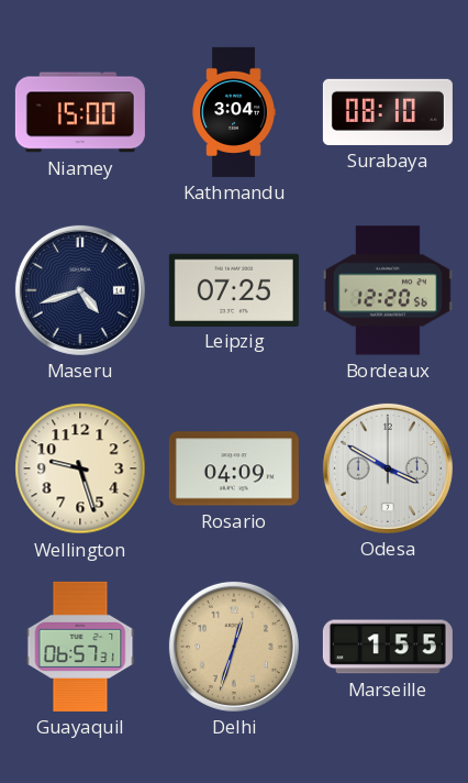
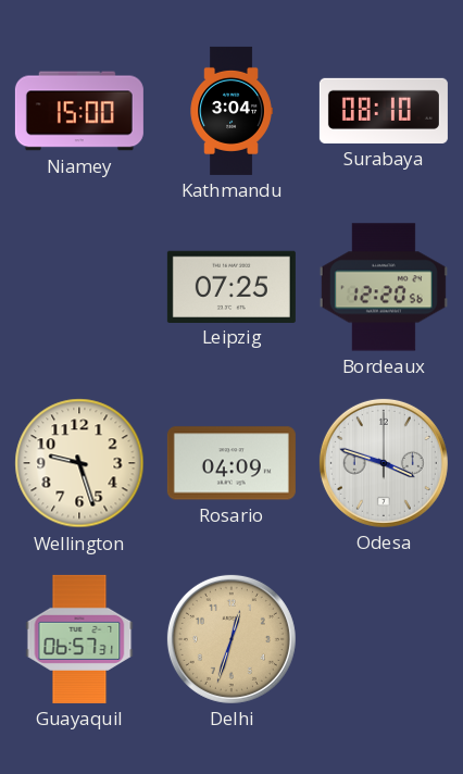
Maseru: 4:42 -> none
Odesa: 3:50 -> 3:48
Marseille: 1:55 -> none
